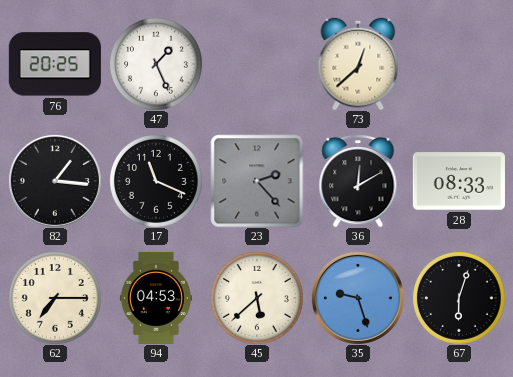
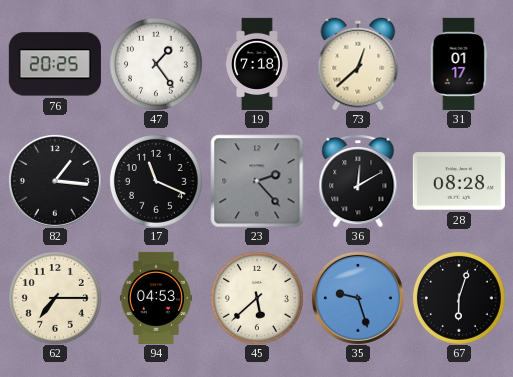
47: 1:26 -> 1:24
19: none -> 7:18
31: none -> 01:17
28: 08:33 -> 08:28
